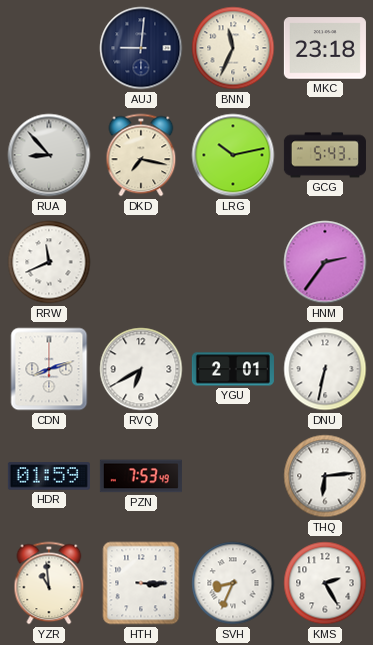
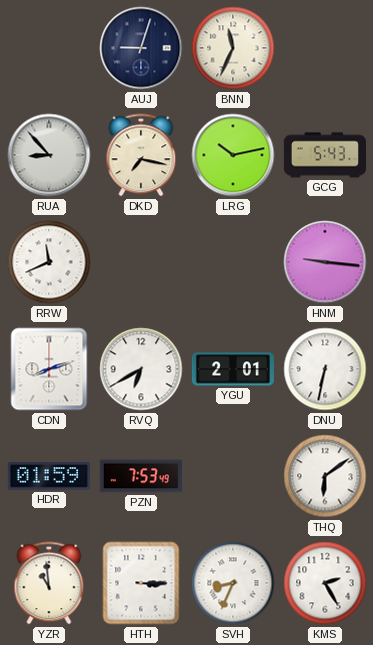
AUJ: 9:01 -> 9:03
MKC: 23:18 -> none
HNM: 2:36 -> 9:16
THQ: 6:14 -> 6:09
